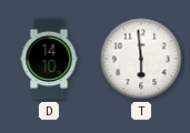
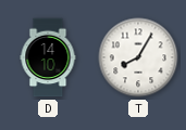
T: 5:59 -> 8:05
